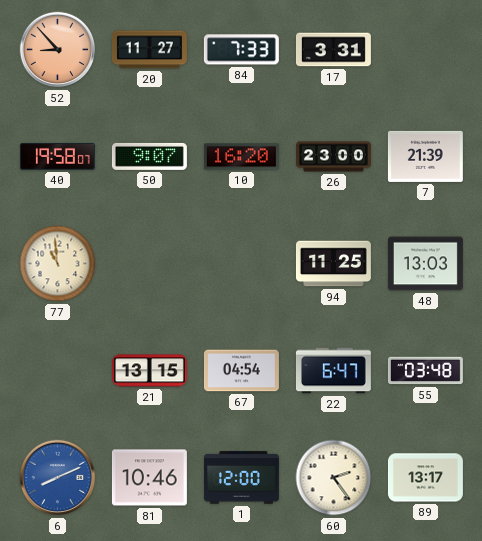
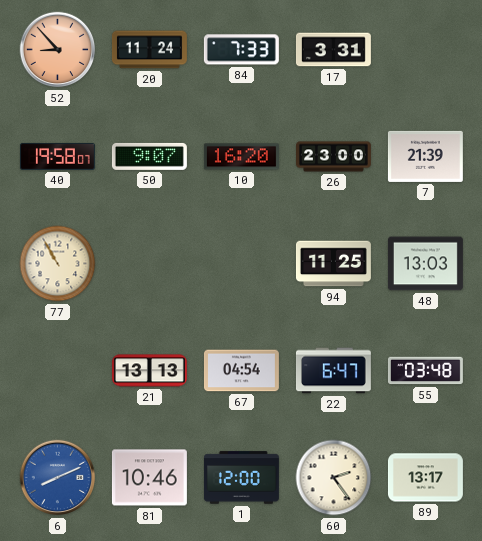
20: 11:27 -> 11:24
77: 10:59 -> 10:55
21: 13:15 -> 13:13
